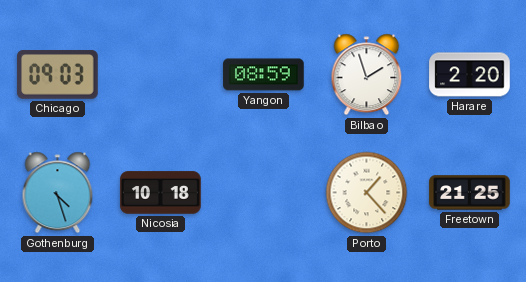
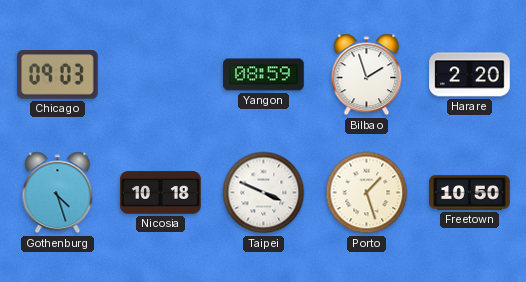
Taipei: none -> 3:49
Porto: 1:23 -> 1:27
Freetown: 21:25 -> 10:50
